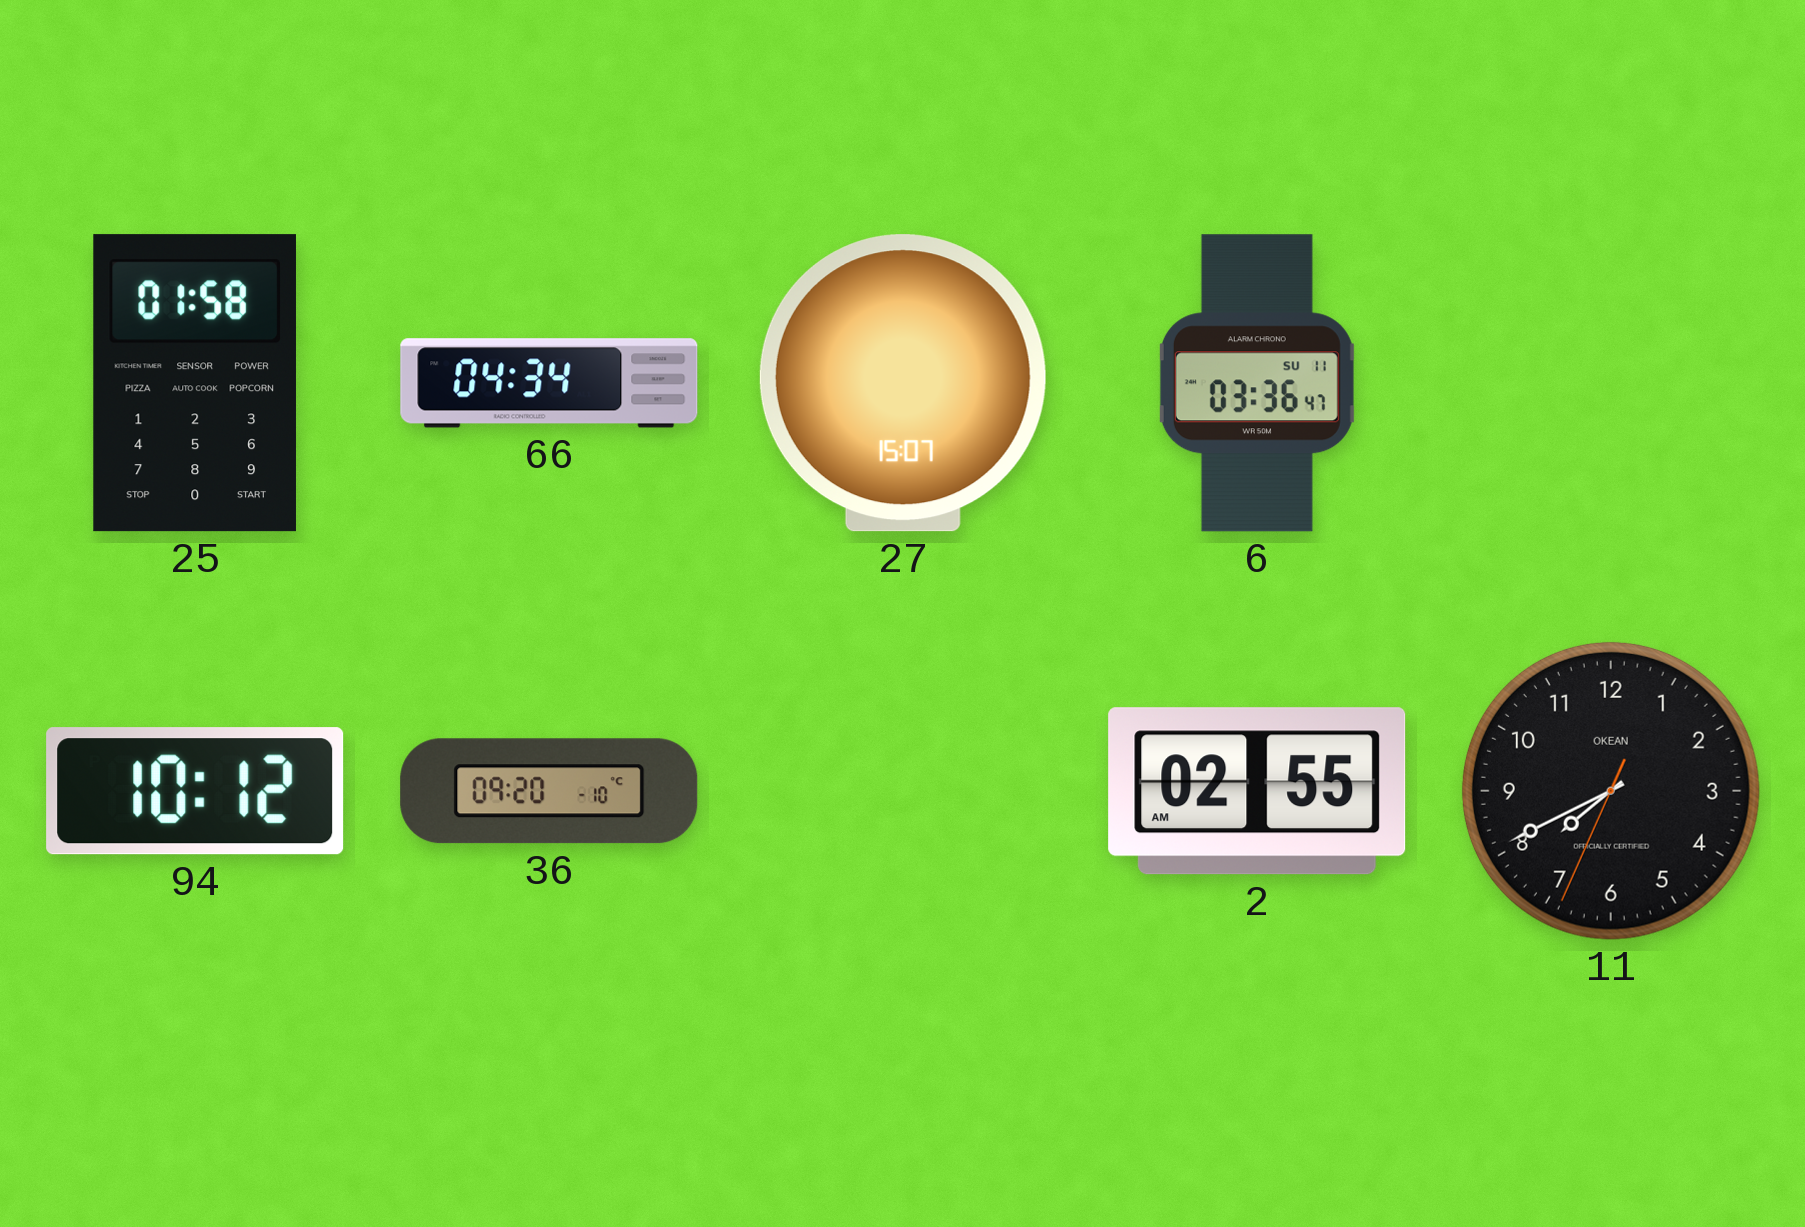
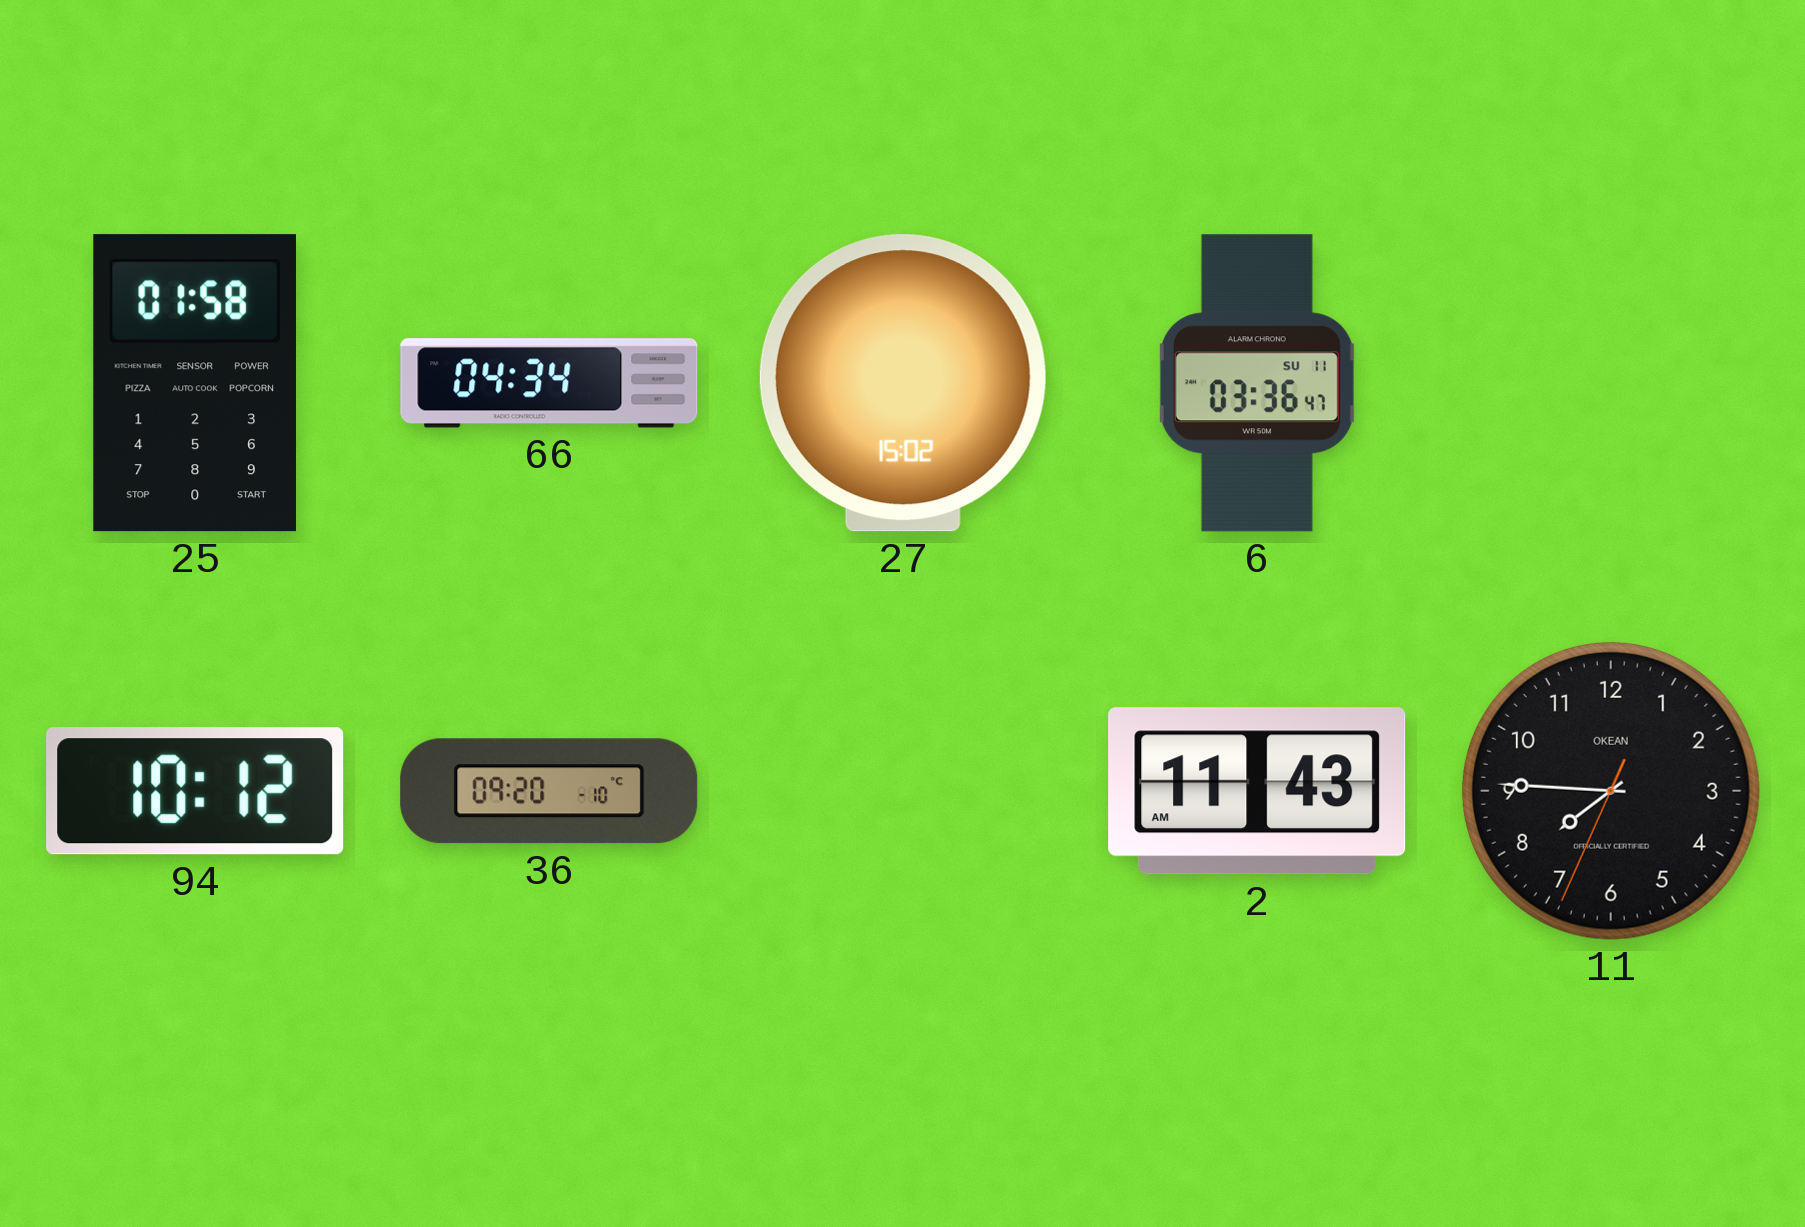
27: 15:07 -> 15:02
2: 02:55 -> 11:43
11: 7:40 -> 7:45
